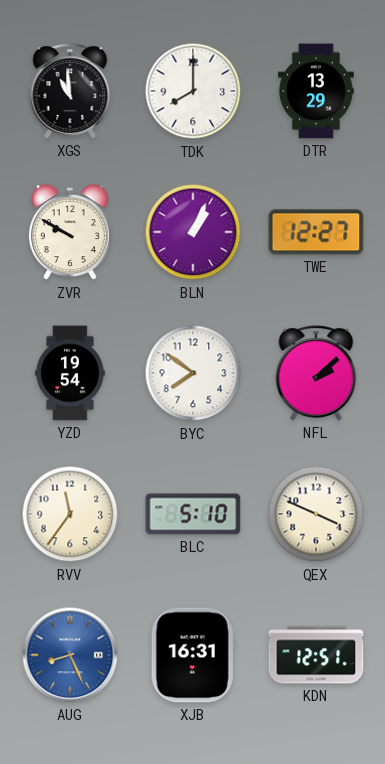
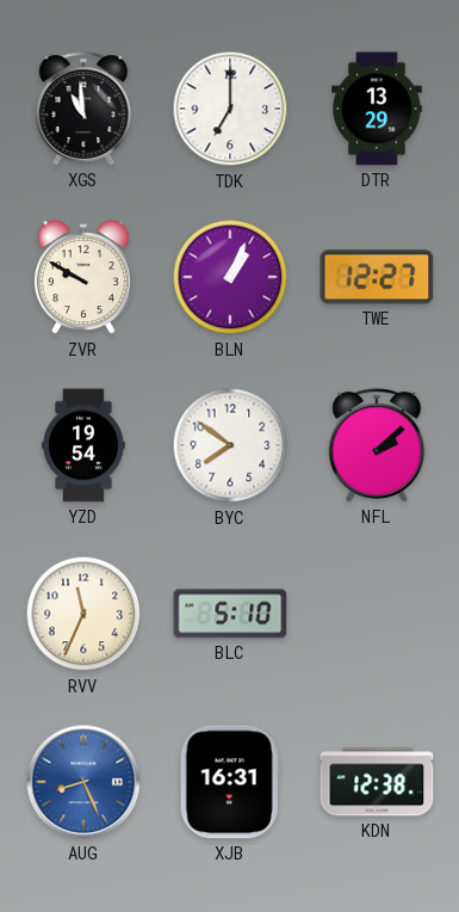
TDK: 8:00 -> 7:00
RVV: 11:36 -> 11:34
QEX: 3:49 -> none
KDN: 12:51 -> 12:38
